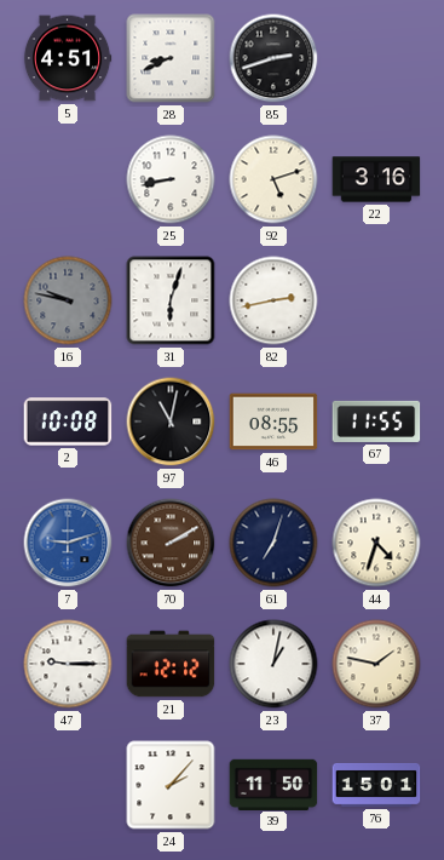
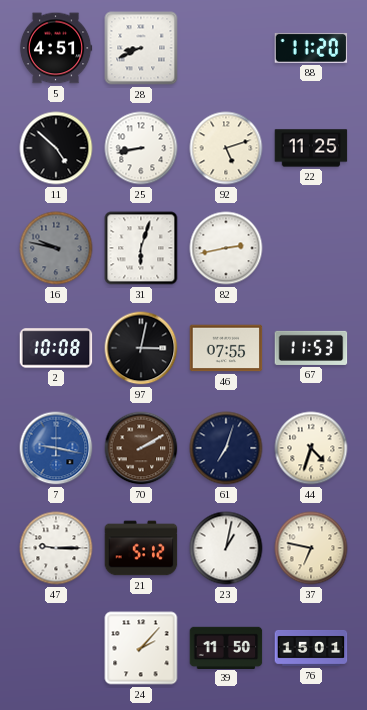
85: 2:42 -> none
88: none -> 11:20
11: none -> 4:52
22: 3:16 -> 11:25
97: 11:02 -> 3:02
46: 08:55 -> 07:55
67: 11:55 -> 11:53
7: 9:12 -> 9:17
21: 12:12 -> 5:12
37: 1:47 -> 6:47
